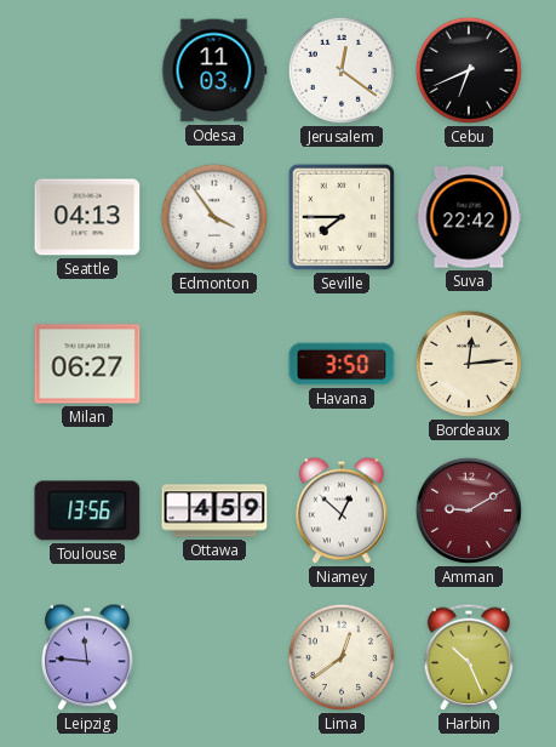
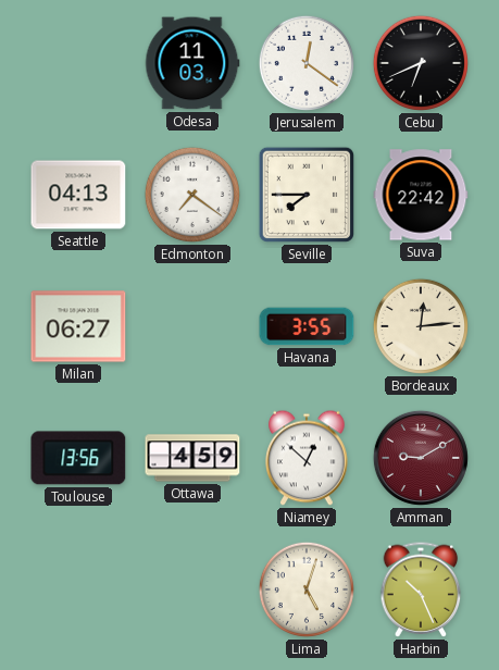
Edmonton: 3:54 -> 7:21
Havana: 3:50 -> 3:55
Leipzig: 11:46 -> none
Lima: 12:39 -> 5:03
